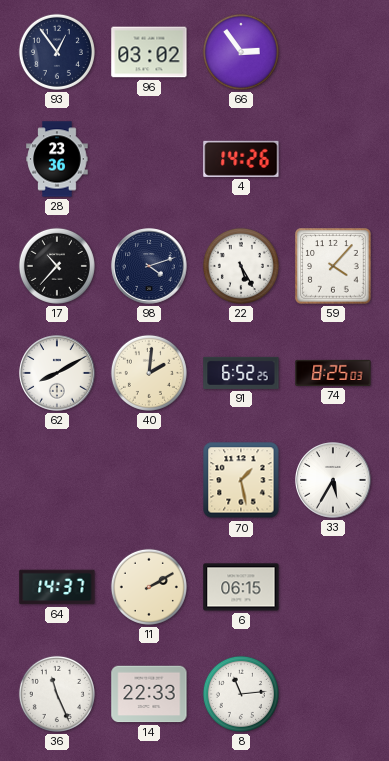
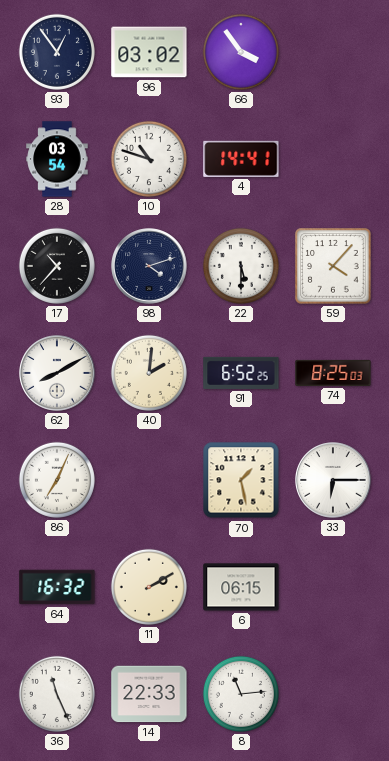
66: 2:54 -> 3:54
28: 23:36 -> 03:54
10: none -> 10:48
4: 14:26 -> 14:41
22: 5:25 -> 5:30
86: none -> 7:04
33: 5:35 -> 6:15
64: 14:37 -> 16:32
